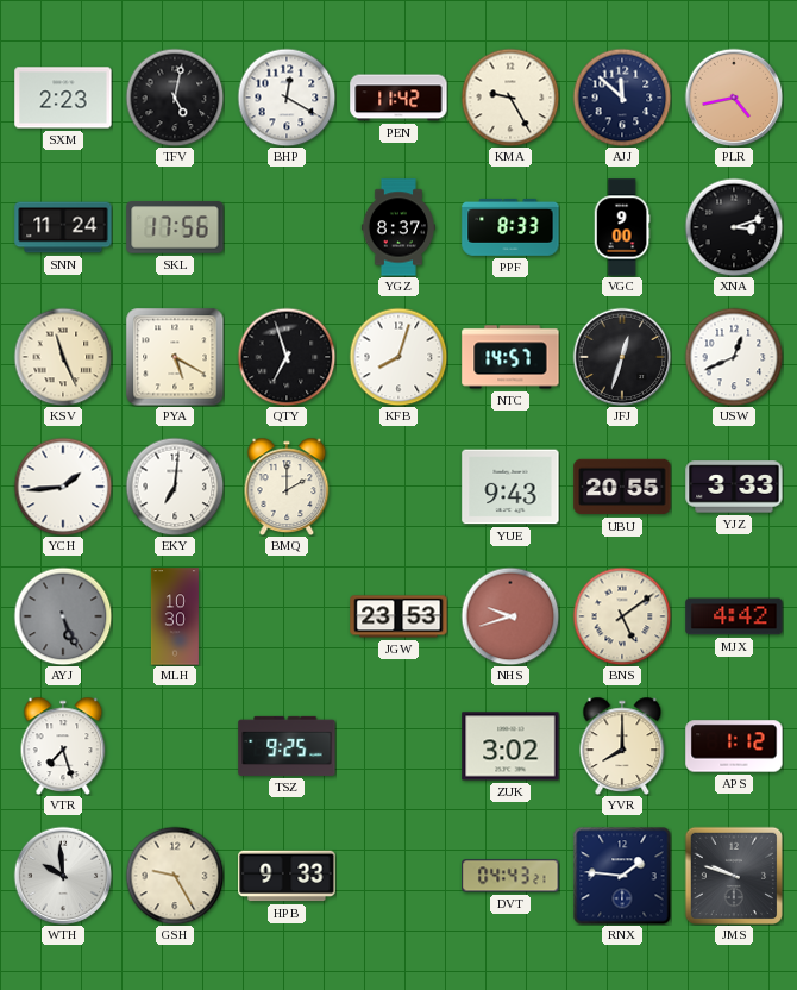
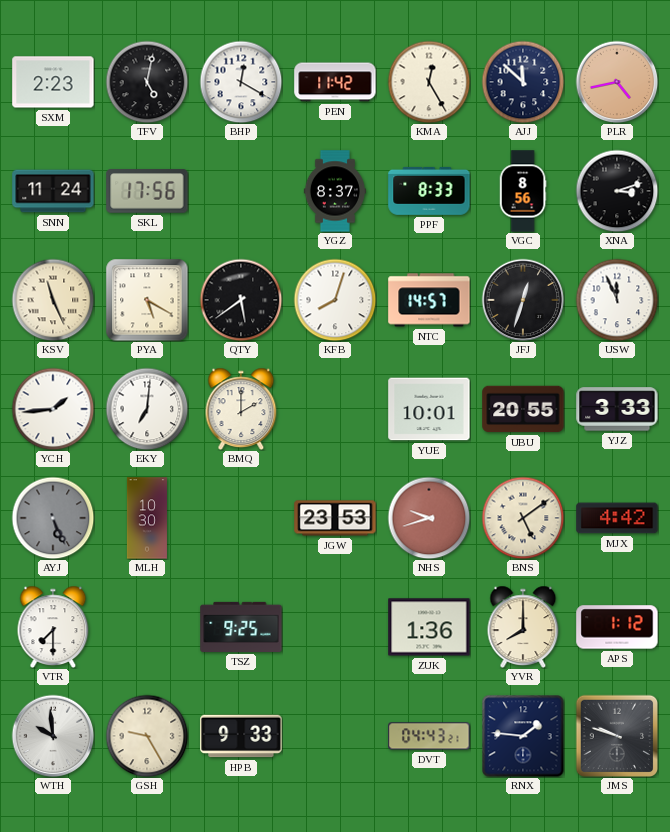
KMA: 9:25 -> 12:25
VGC: 9:00 -> 8:56
QTY: 6:57 -> 5:39
USW: 12:41 -> 11:56
YUE: 9:43 -> 10:01
VTR: 7:27 -> 7:30
ZUK: 3:02 -> 1:36
